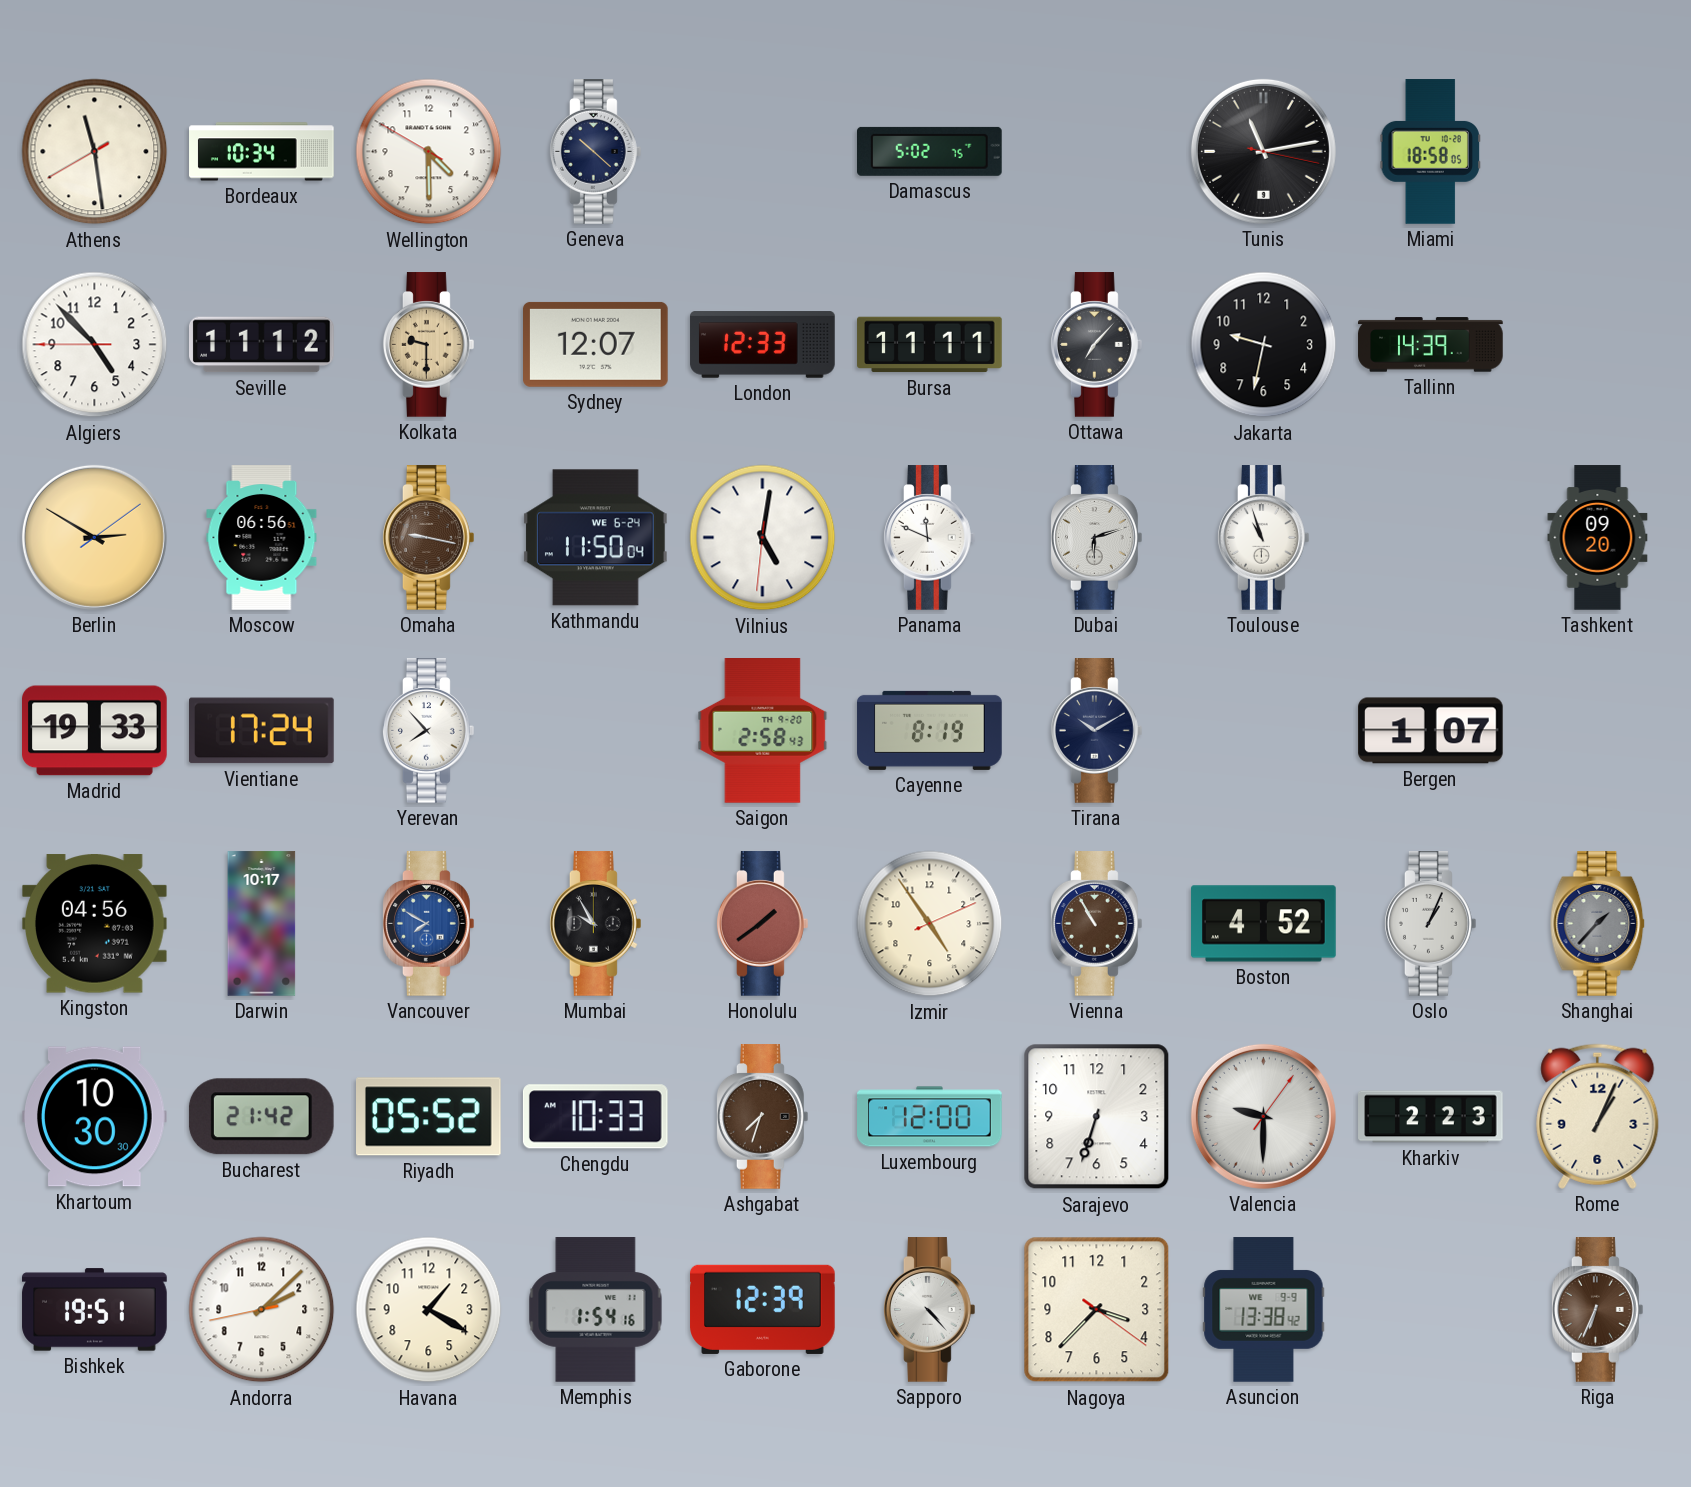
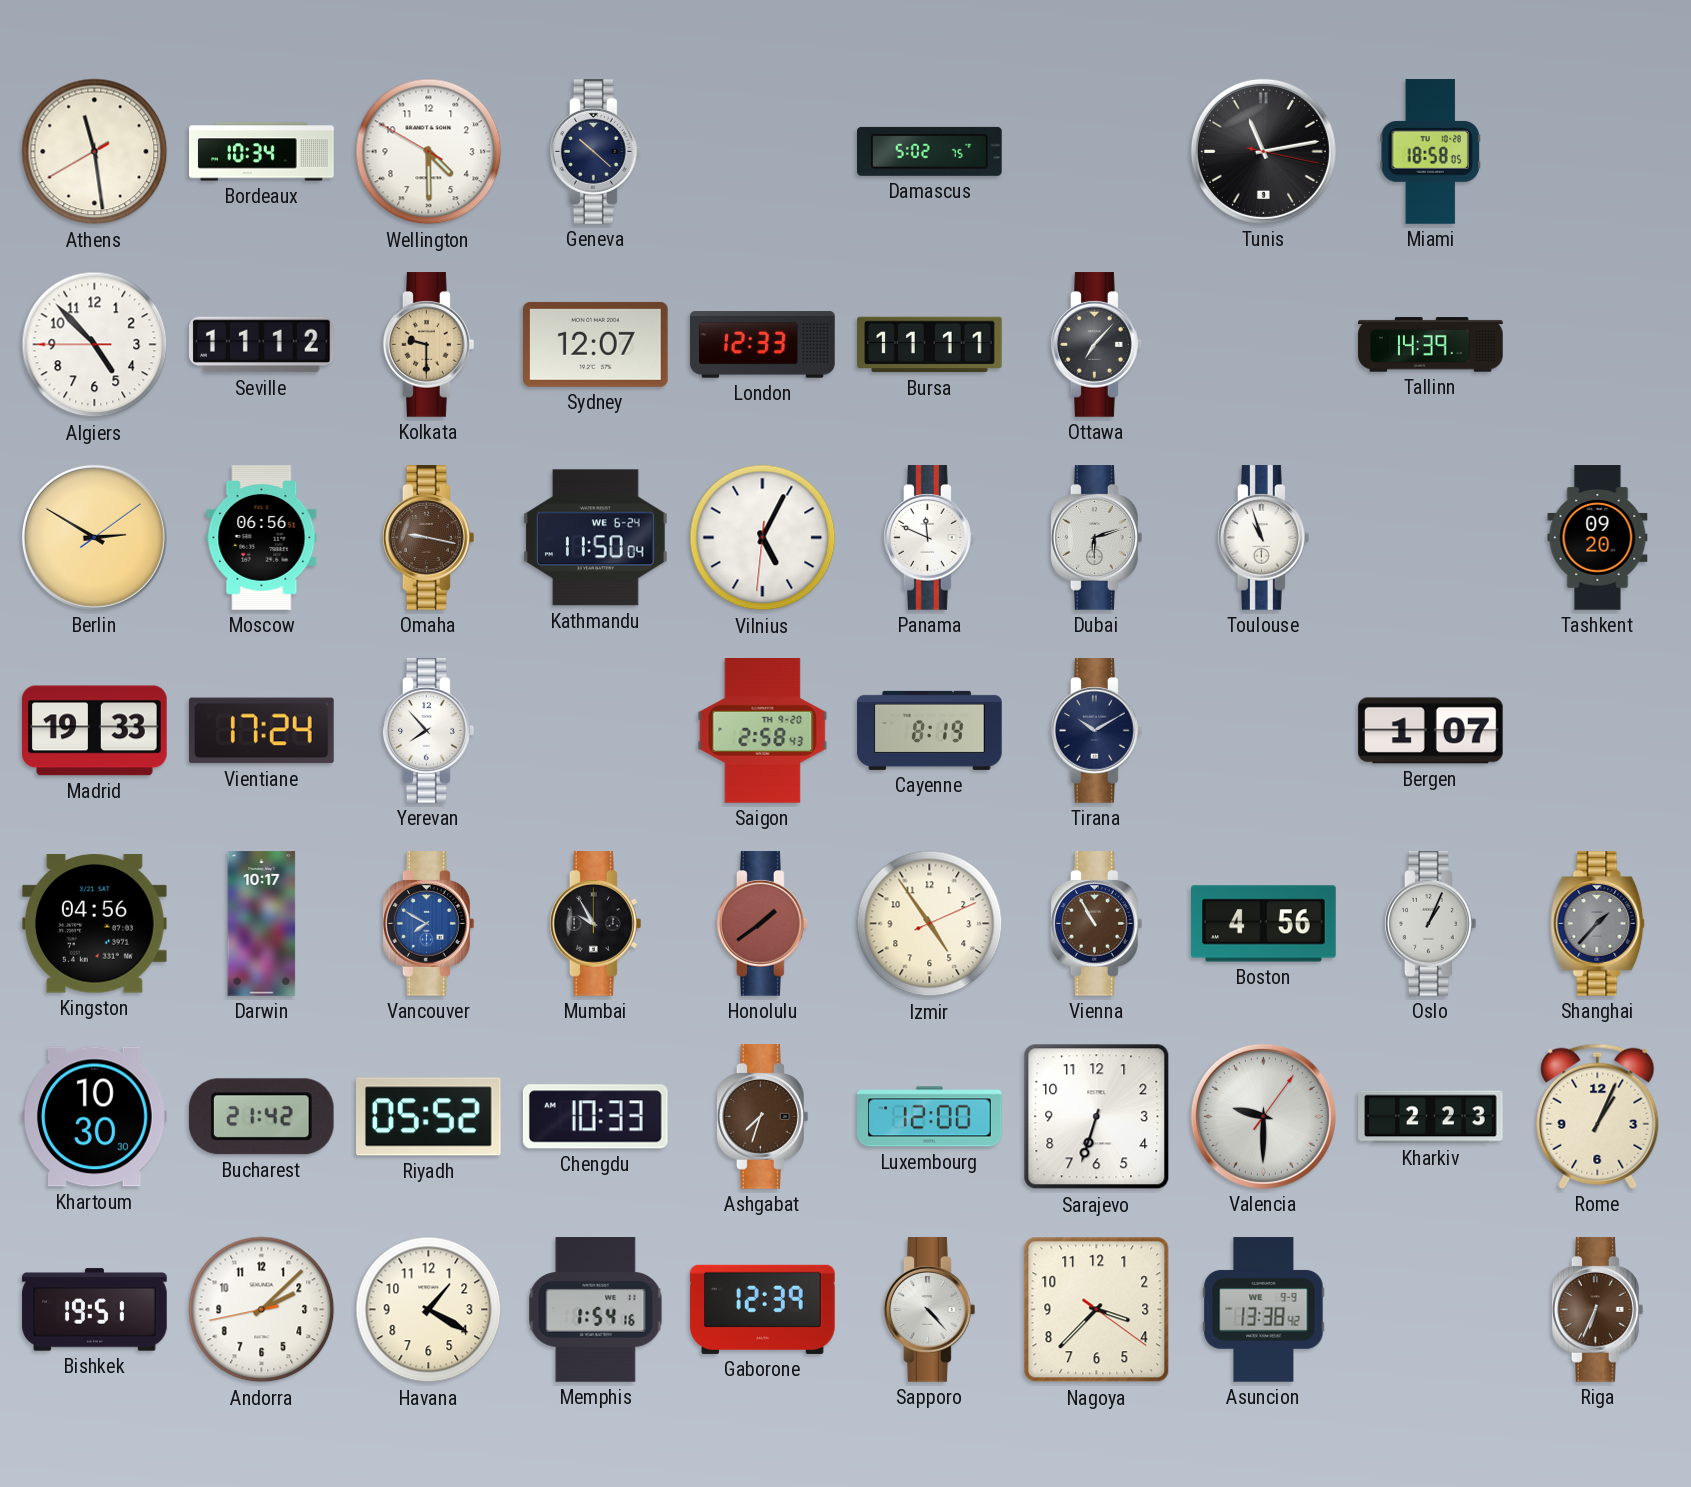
Jakarta: 9:32 -> none
Vilnius: 5:01 -> 5:04
Boston: 4:52 -> 4:56
